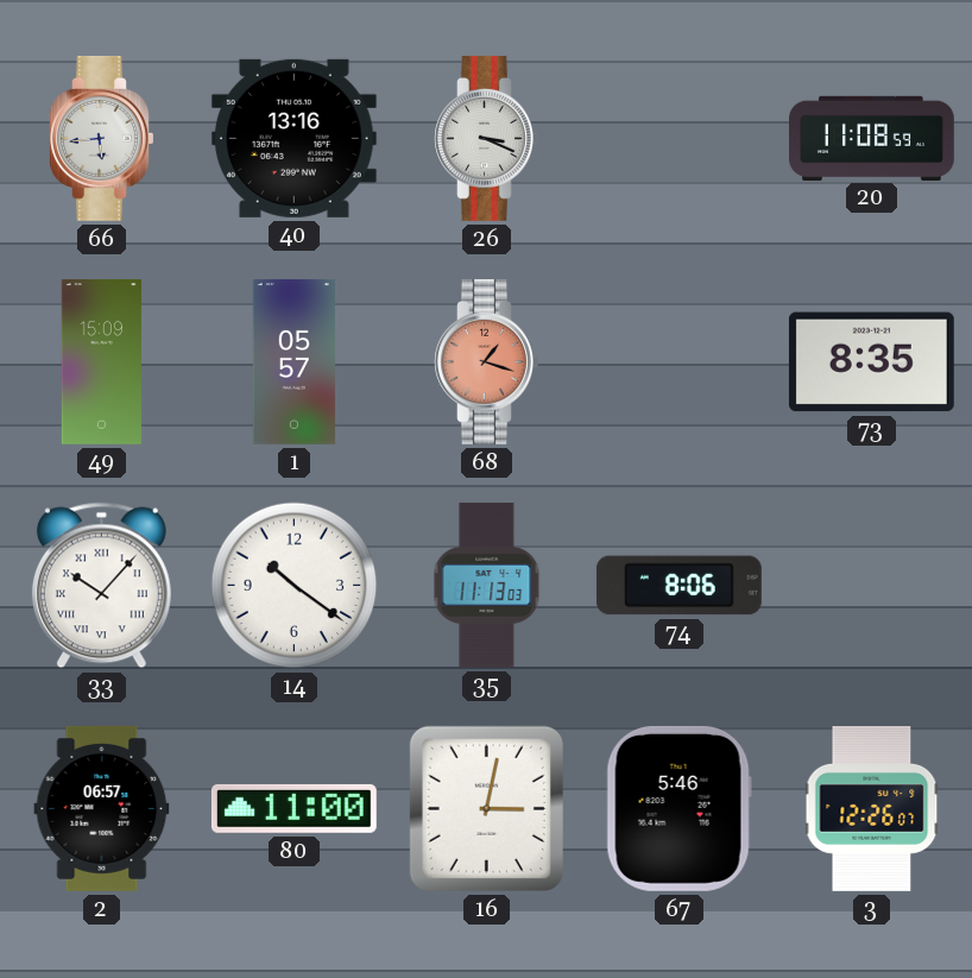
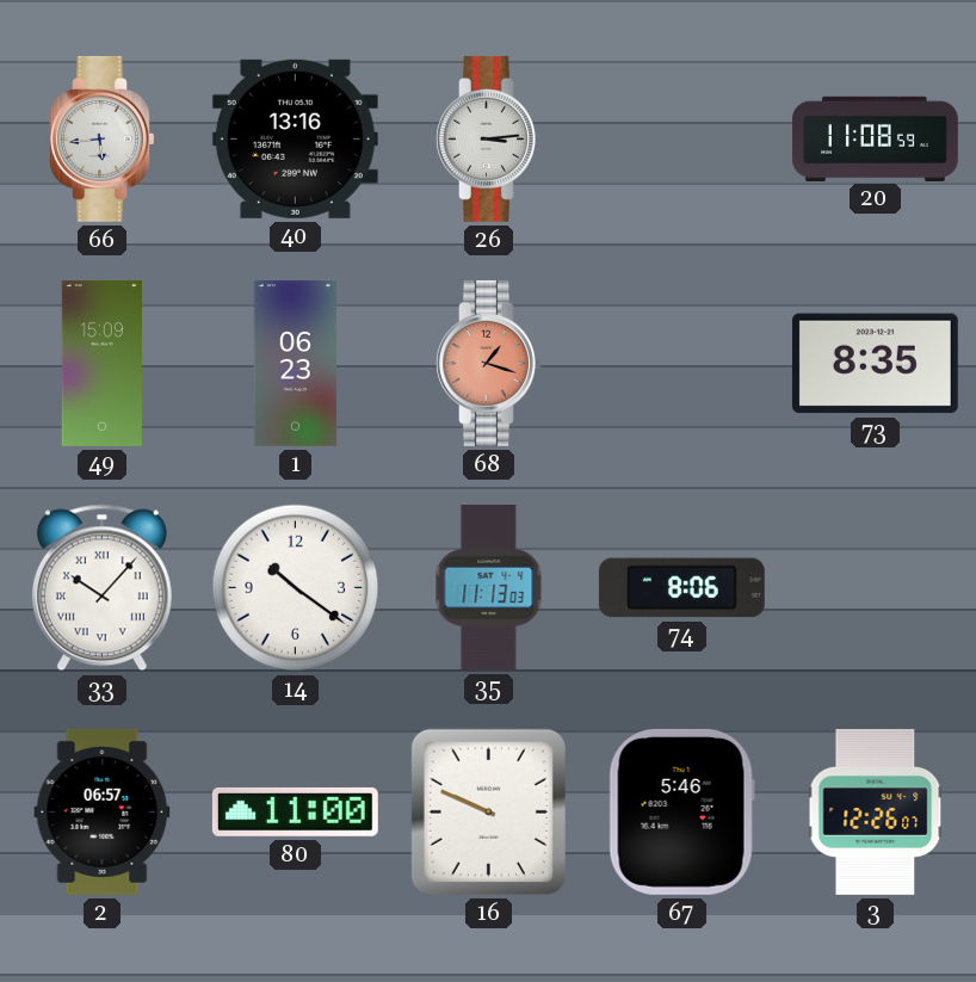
26: 3:19 -> 3:14
1: 05:57 -> 06:23
16: 3:02 -> 9:49
